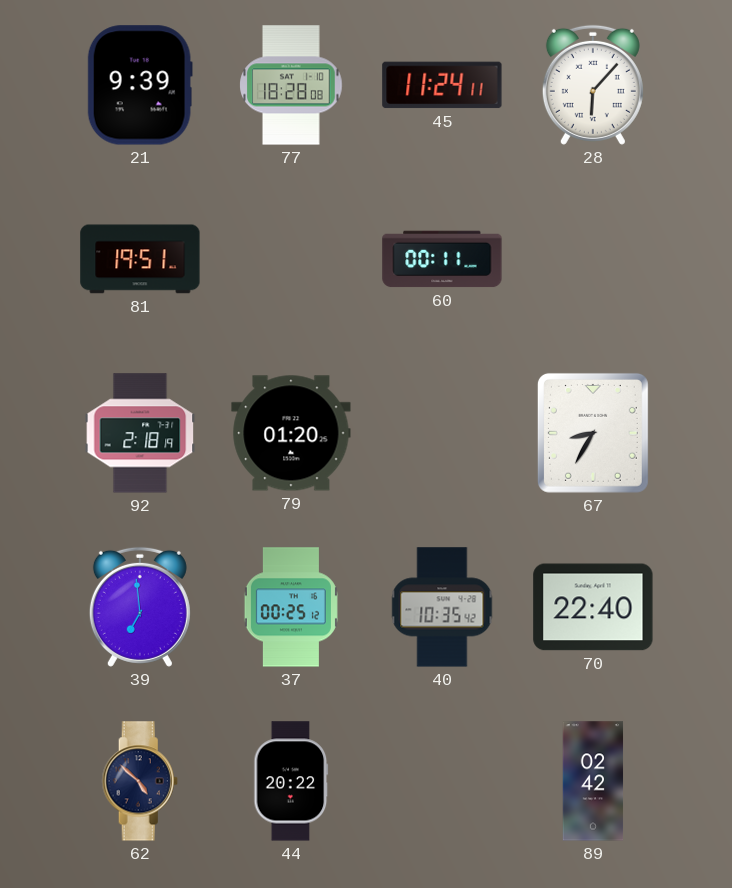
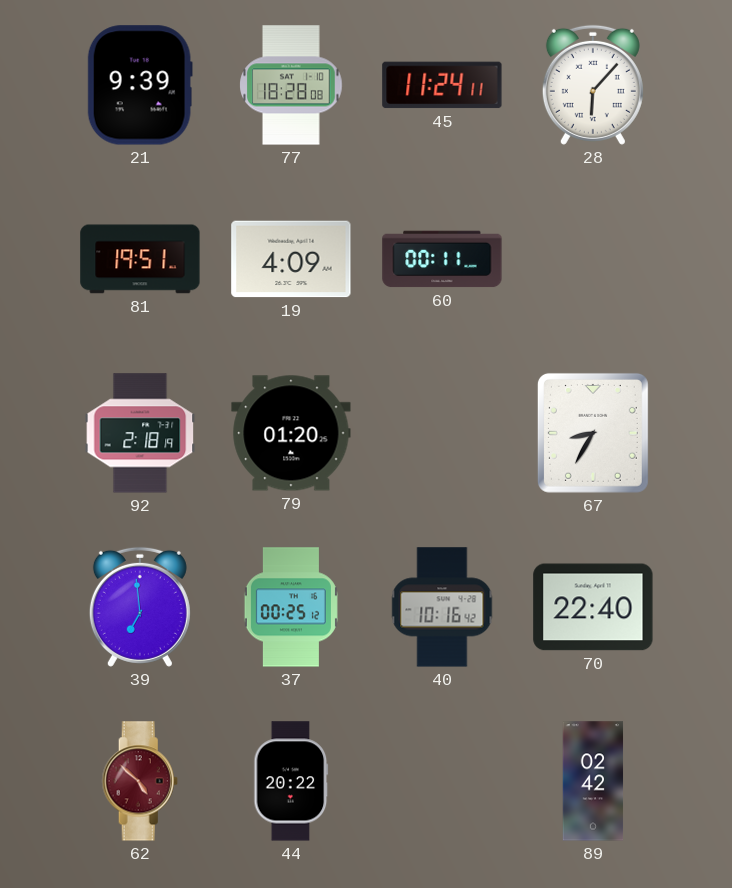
19: none -> 4:09
40: 10:35 -> 10:16
62 dial: navy -> burgundy
